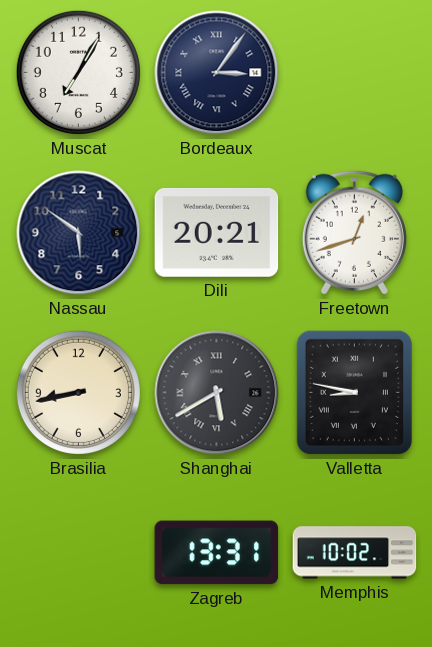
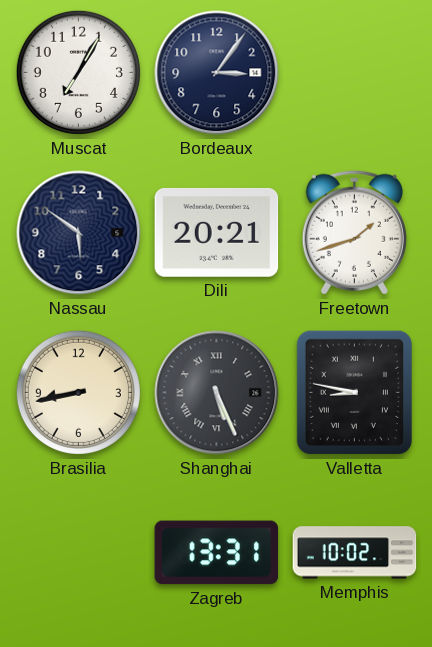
Bordeaux numerals: Roman -> Arabic
Freetown: 12:42 -> 1:42
Shanghai: 5:40 -> 5:26
